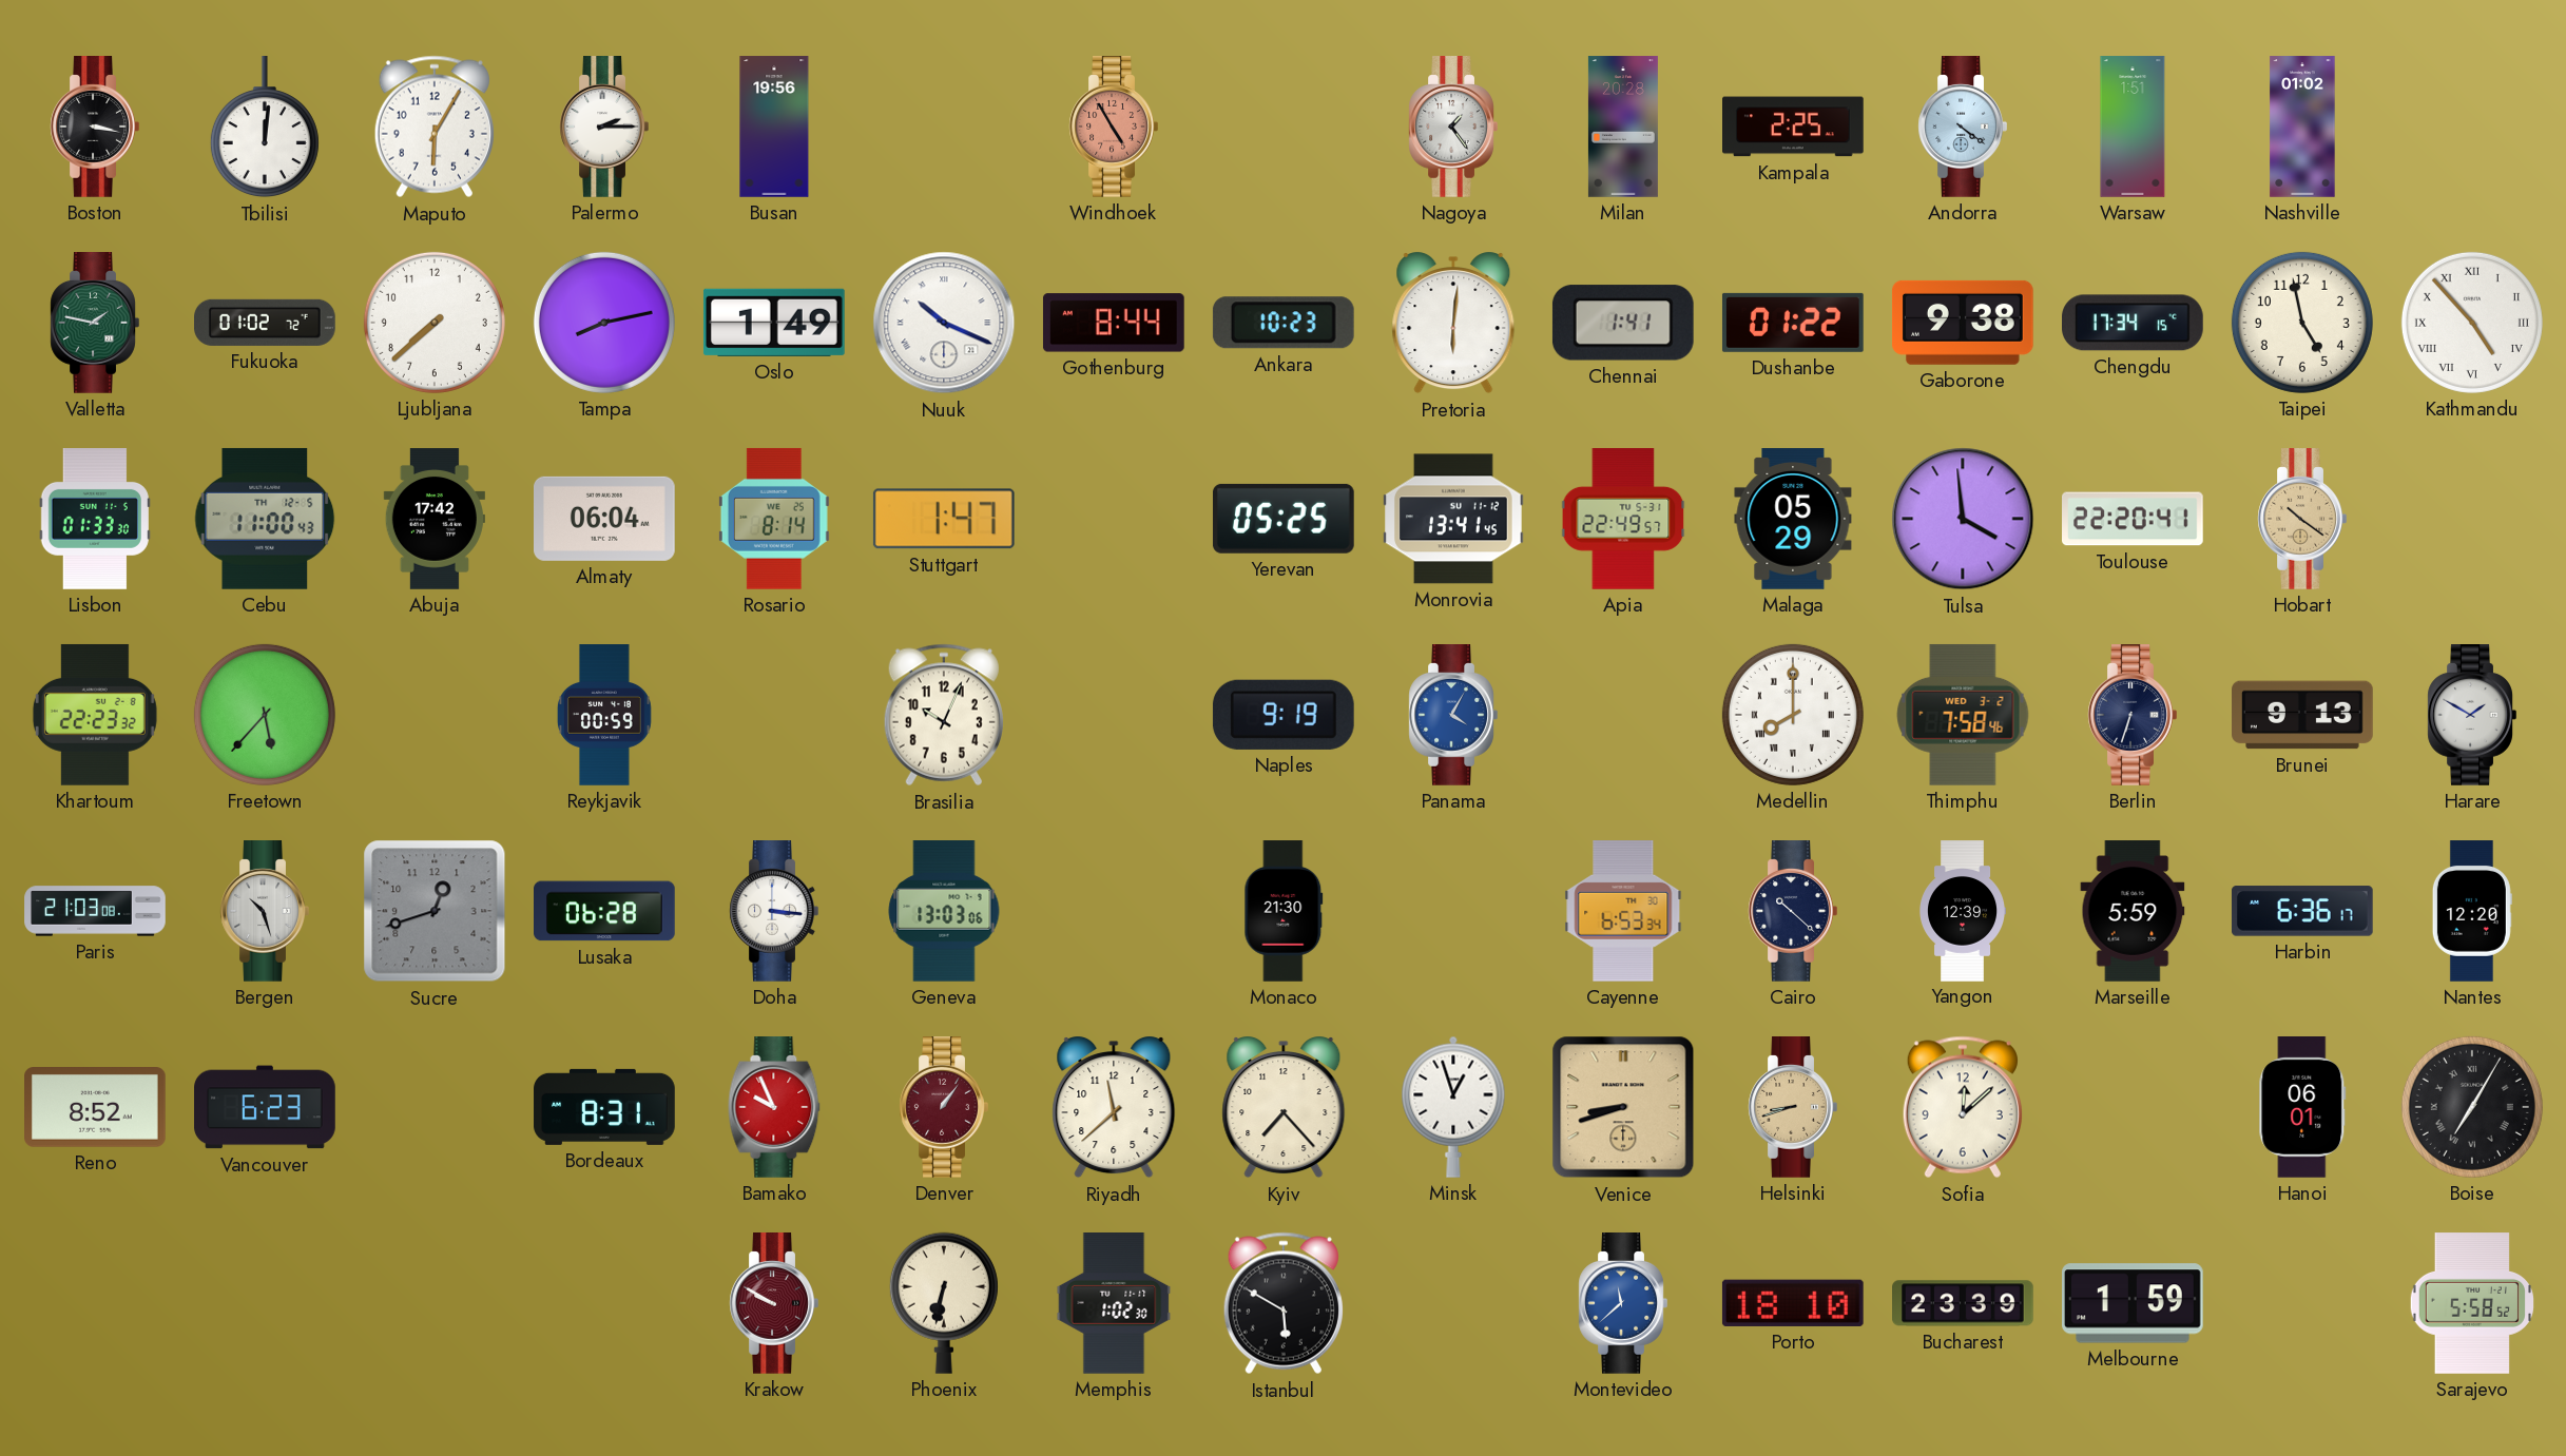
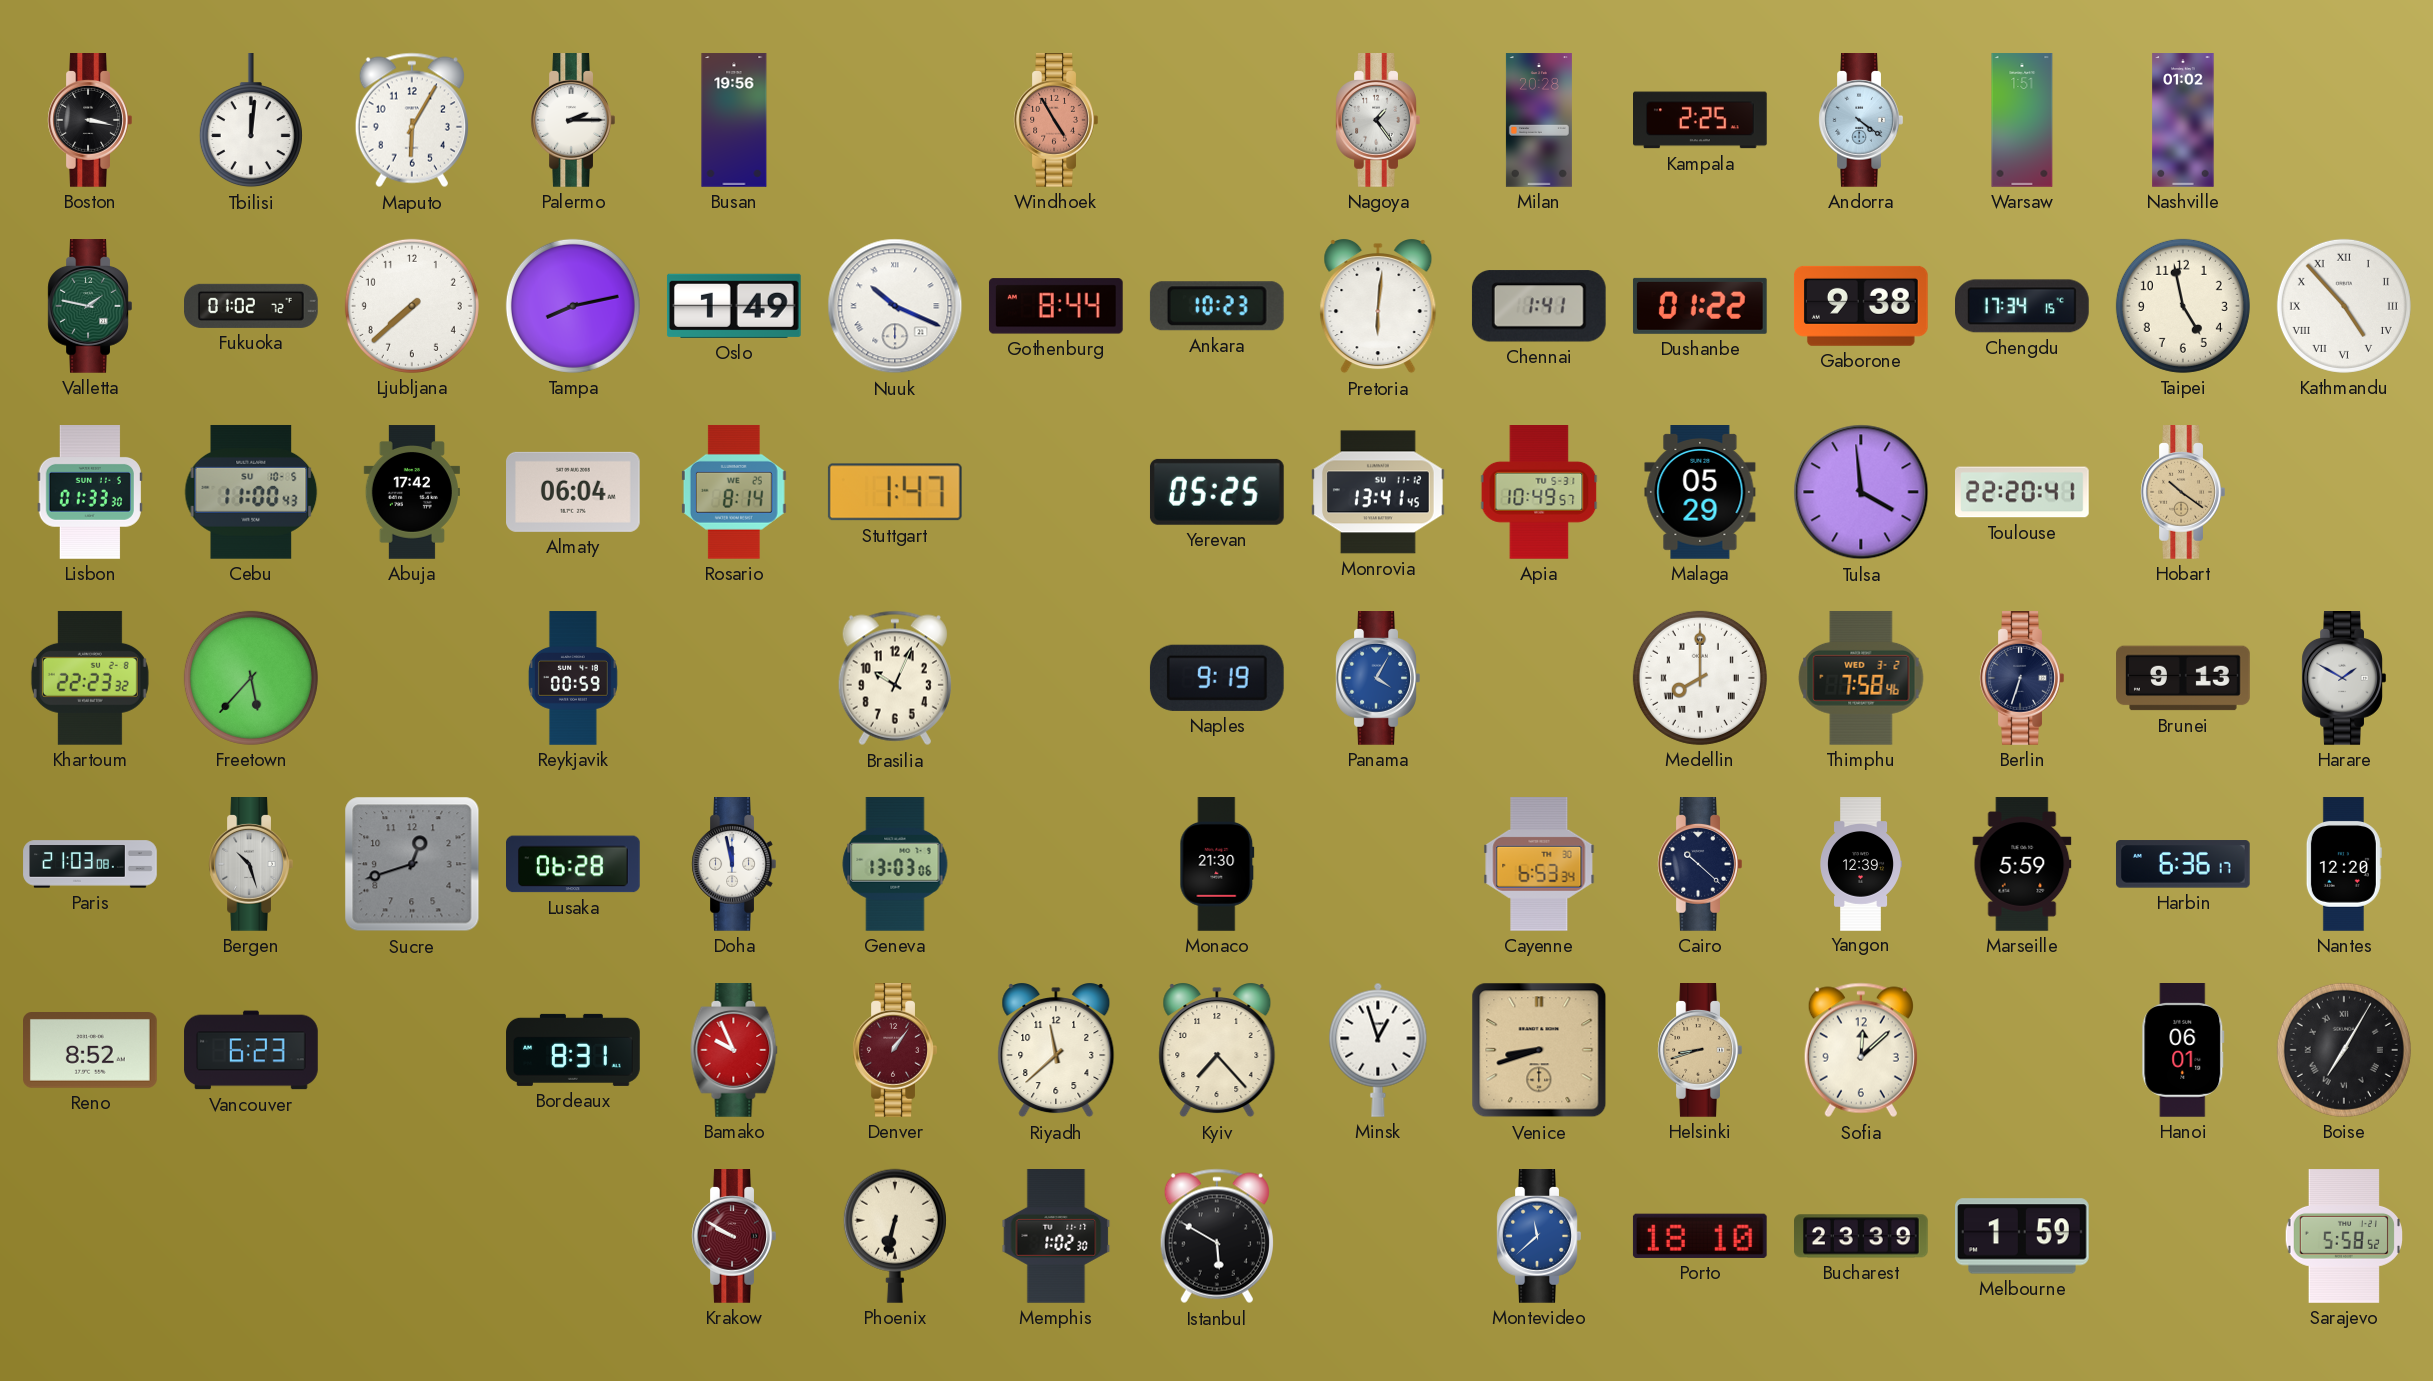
Cebu date: TH 12-5 -> SU 10-5
Apia: 22:49 -> 10:49
Doha: 3:16 -> 11:58
